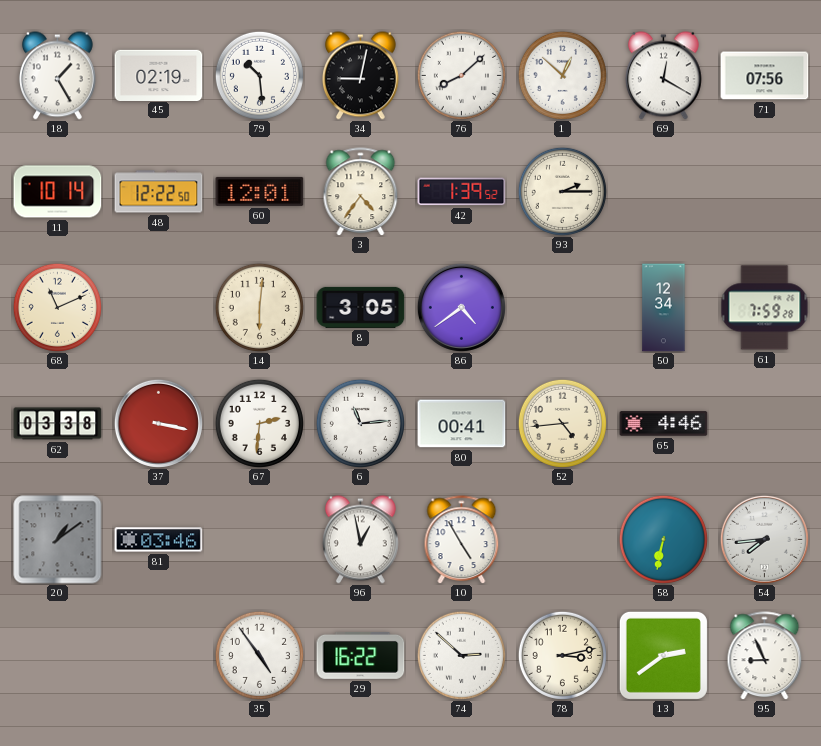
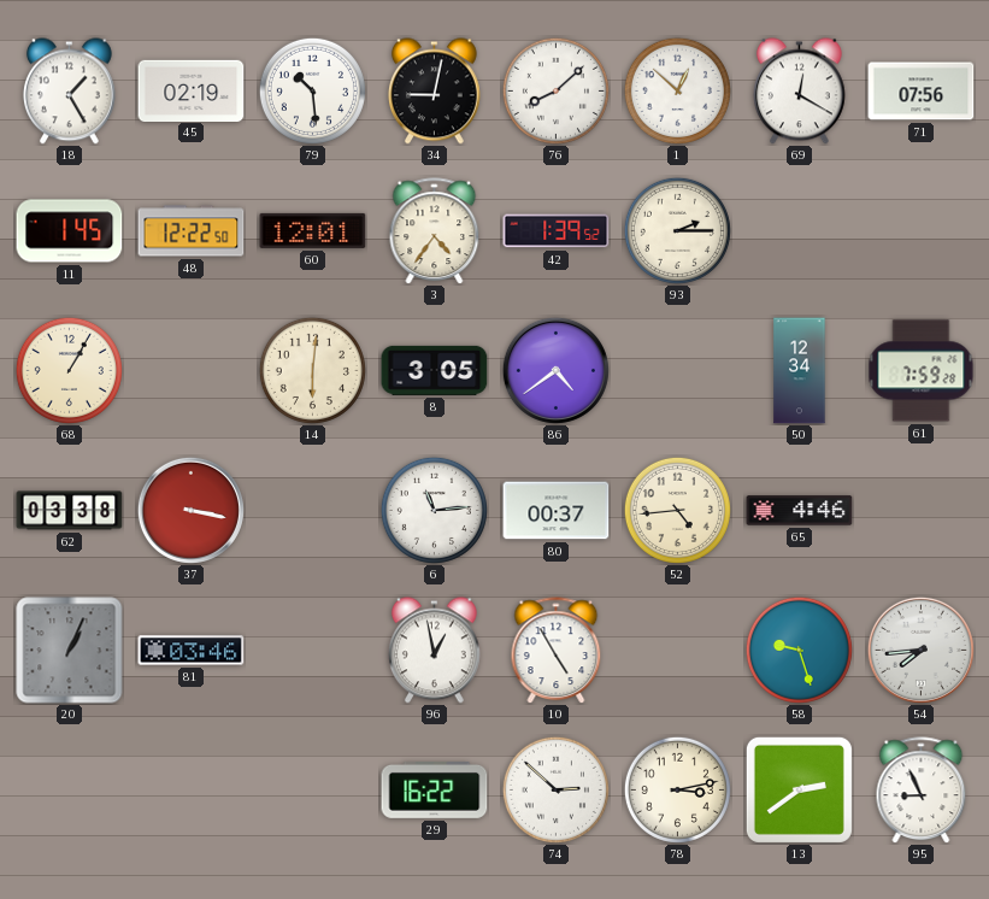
11: 10:14 -> 1:45
68: 11:11 -> 1:05
67: 2:31 -> none
80: 00:41 -> 00:37
20: 1:09 -> 1:04
58: 6:32 -> 9:27
35: 4:54 -> none
